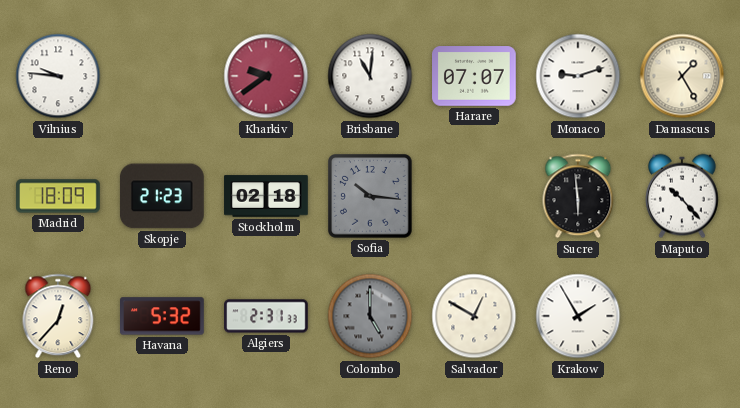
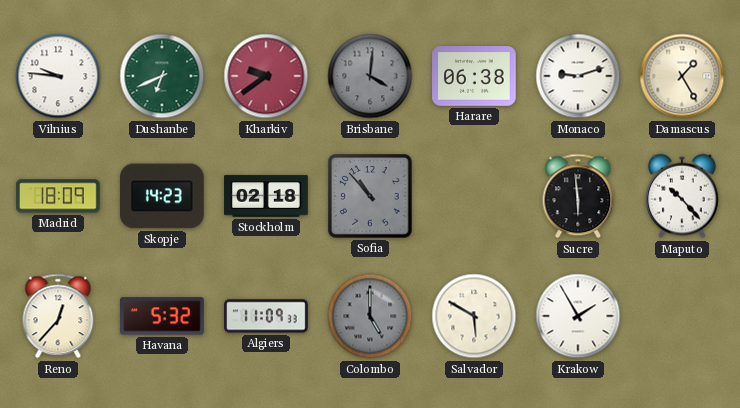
Dushanbe: none -> 6:41
Brisbane: 11:01 -> 4:01
Brisbane dial: white -> grey
Harare: 07:07 -> 06:38
Skopje: 21:23 -> 14:23
Sofia: 10:16 -> 10:53
Algiers: 2:31 -> 11:09
Salvador: 12:50 -> 5:50
